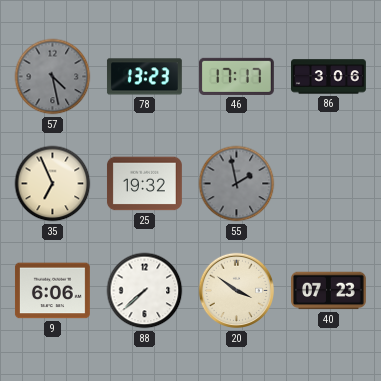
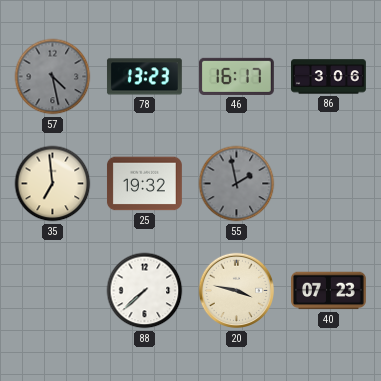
46: 17:17 -> 16:17
35: 6:56 -> 6:59
9: 6:06 -> none
20: 3:51 -> 3:47
